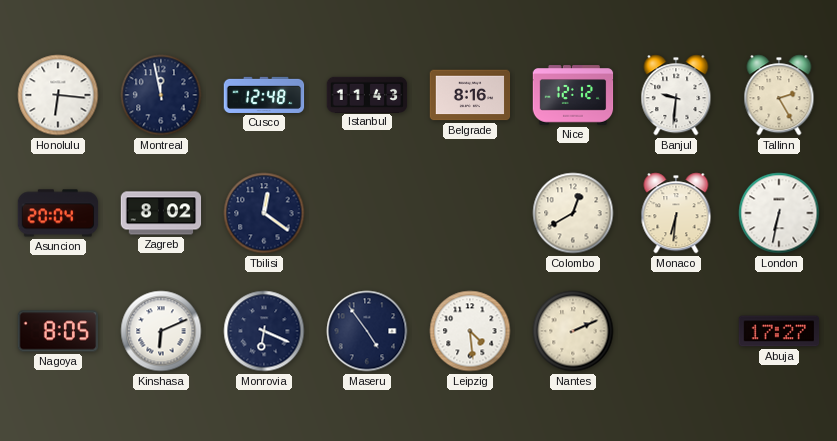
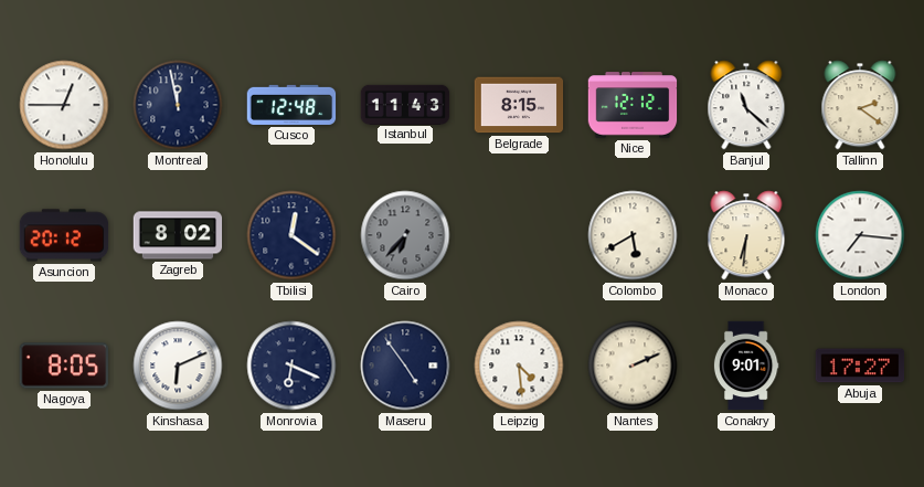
Honolulu: 6:16 -> 12:45
Belgrade: 8:16 -> 8:15
Banjul: 9:31 -> 11:22
Tallinn: 2:25 -> 2:21
Asuncion: 20:04 -> 20:12
Cairo: none -> 6:37
Colombo: 12:40 -> 5:40
London: 6:32 -> 7:16
Conakry: none -> 9:01
